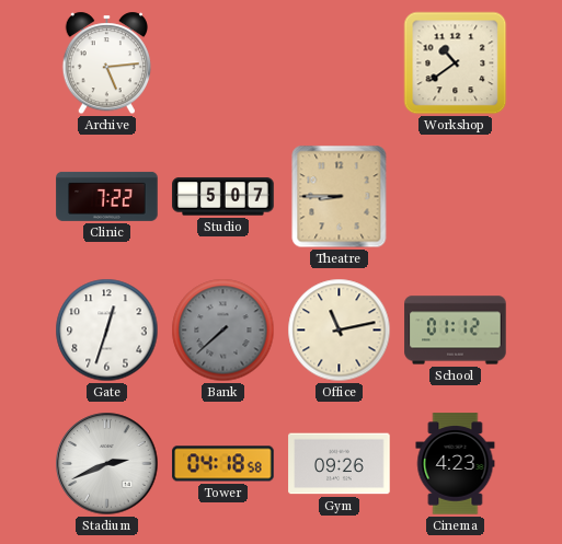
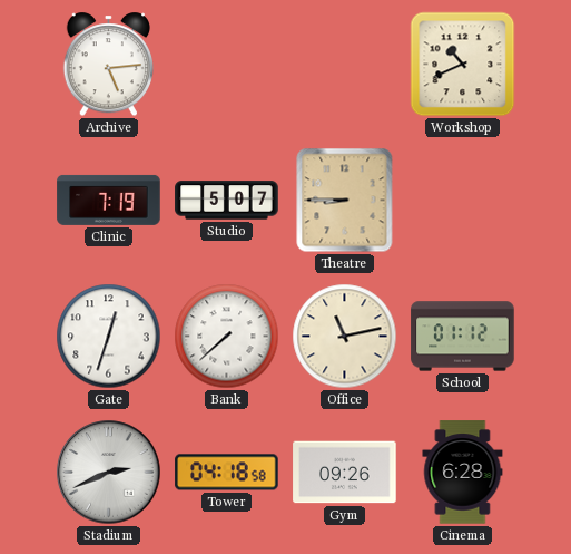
Workshop: 10:39 -> 10:41
Clinic: 7:22 -> 7:19
Bank dial: grey -> white
Cinema: 4:23 -> 6:28
